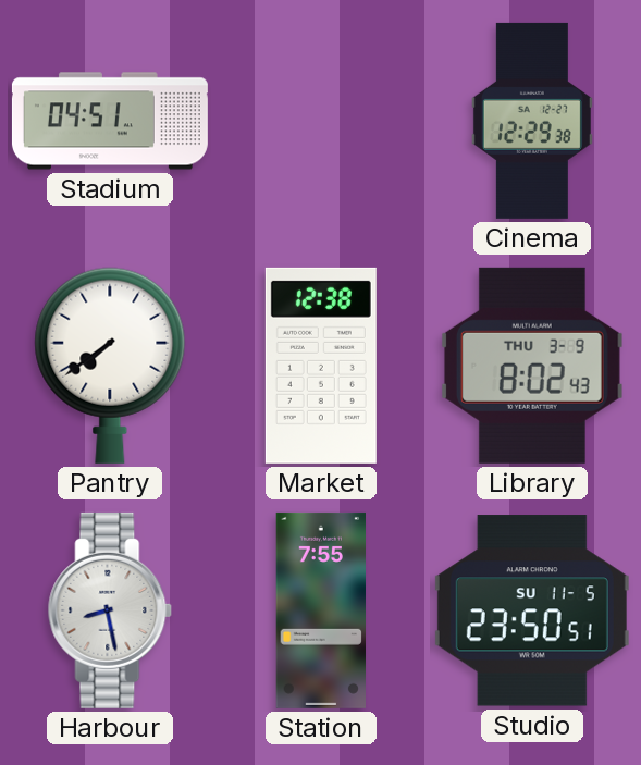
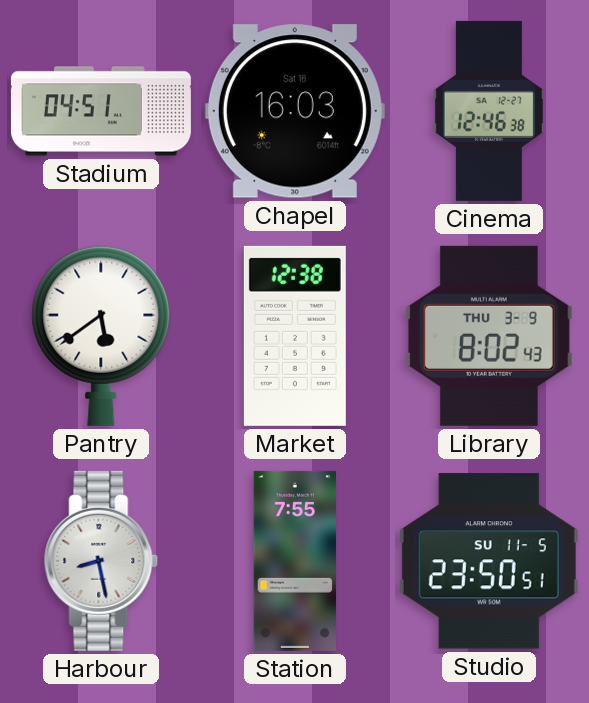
Chapel: none -> 16:03
Cinema: 12:29 -> 12:46
Pantry: 7:39 -> 5:39
